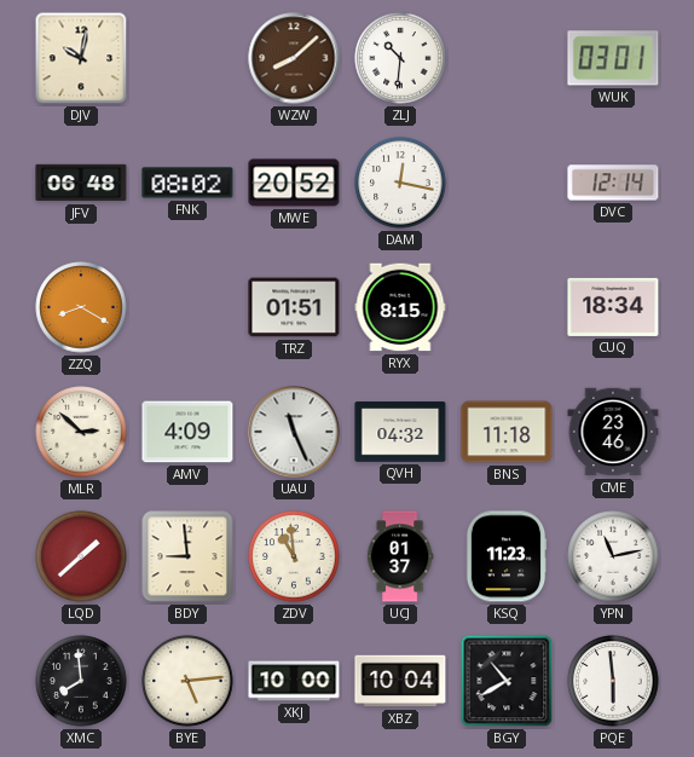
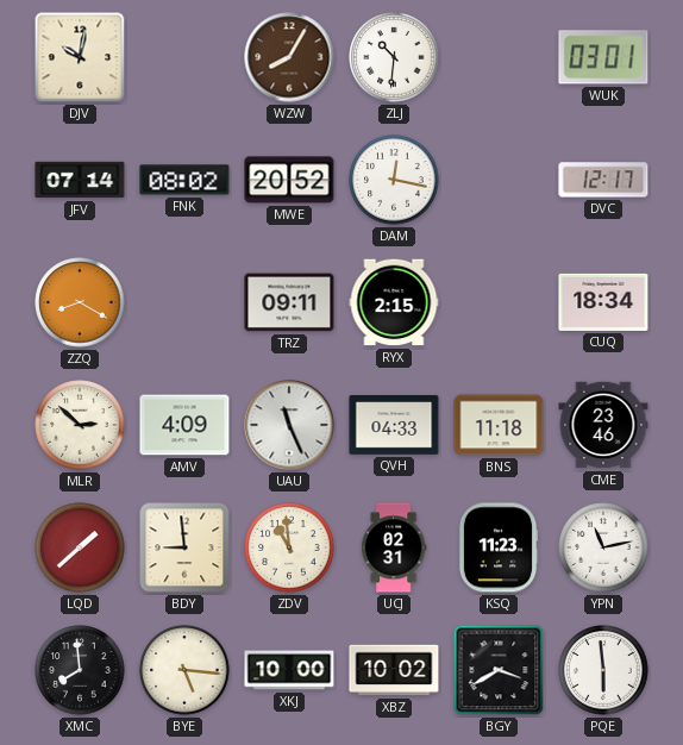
WZW: 8:08 -> 8:05
JFV: 06:48 -> 07:14
DVC: 12:14 -> 12:17
TRZ: 01:51 -> 09:11
RYX: 8:15 -> 2:15
QVH: 04:32 -> 04:33
UCJ: 01:37 -> 02:31
BYE: 5:14 -> 5:16
XBZ: 10:04 -> 10:02
BGY: 10:40 -> 3:40
